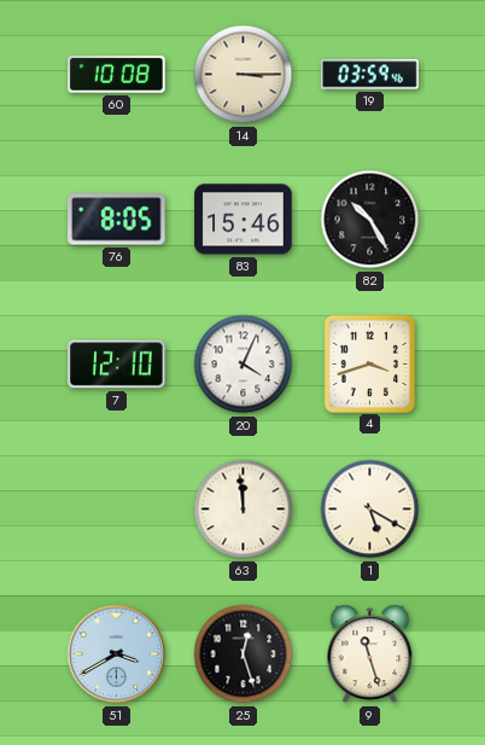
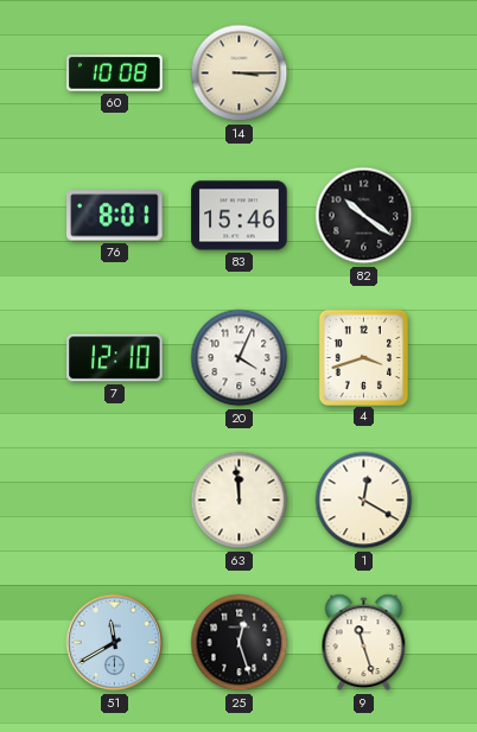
19: 03:59 -> none
76: 8:05 -> 8:01
82: 10:25 -> 10:21
1: 5:20 -> 12:20
51: 3:40 -> 11:40
